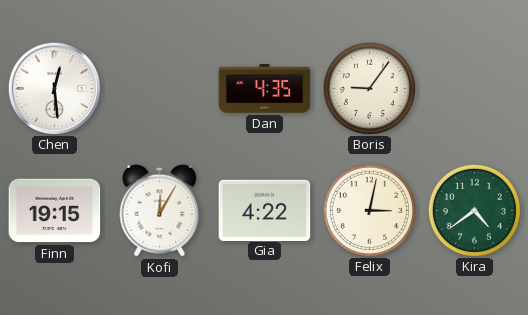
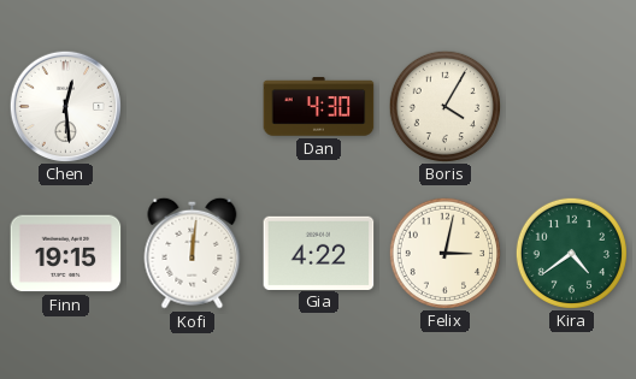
Dan: 4:35 -> 4:30
Boris: 9:06 -> 4:05
Kofi: 12:05 -> 12:01
